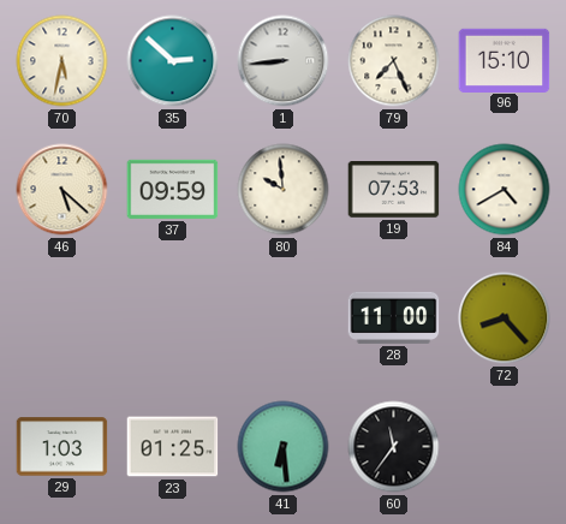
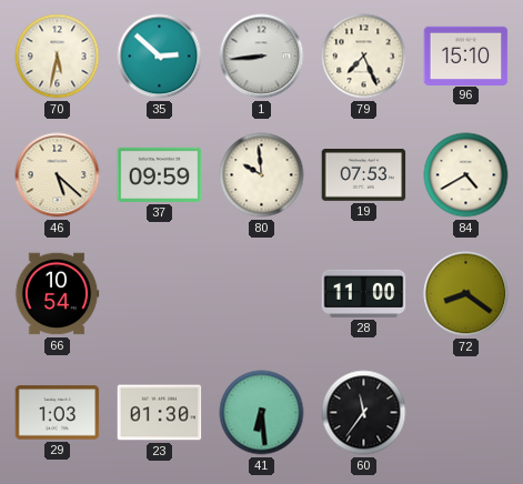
66: none -> 10:54
72: 8:23 -> 8:21
23: 01:25 -> 01:30
